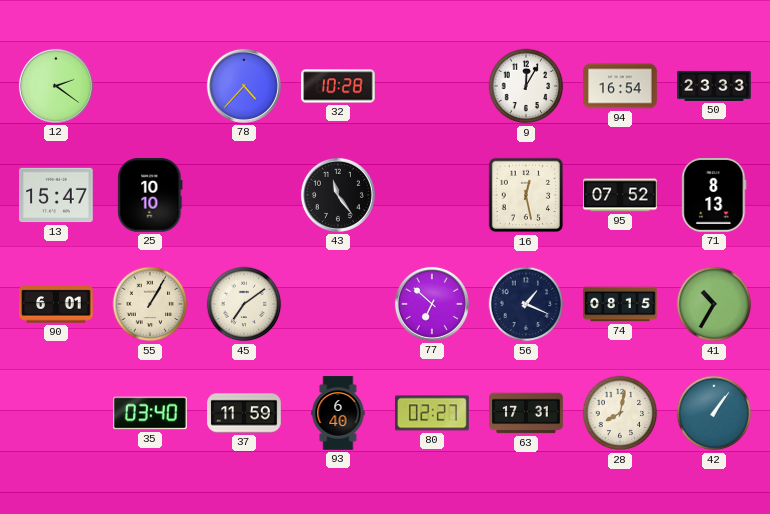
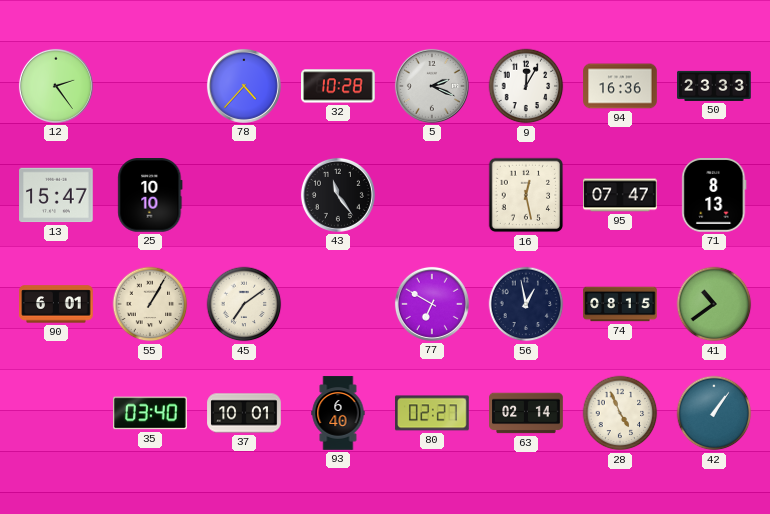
12: 2:21 -> 2:24
5: none -> 2:19
94: 16:54 -> 16:36
95: 07:52 -> 07:47
77: 6:52 -> 6:50
56: 1:19 -> 12:58
41: 10:35 -> 10:39
37: 11:59 -> 10:01
63: 17:31 -> 02:14
28: 8:02 -> 4:56
